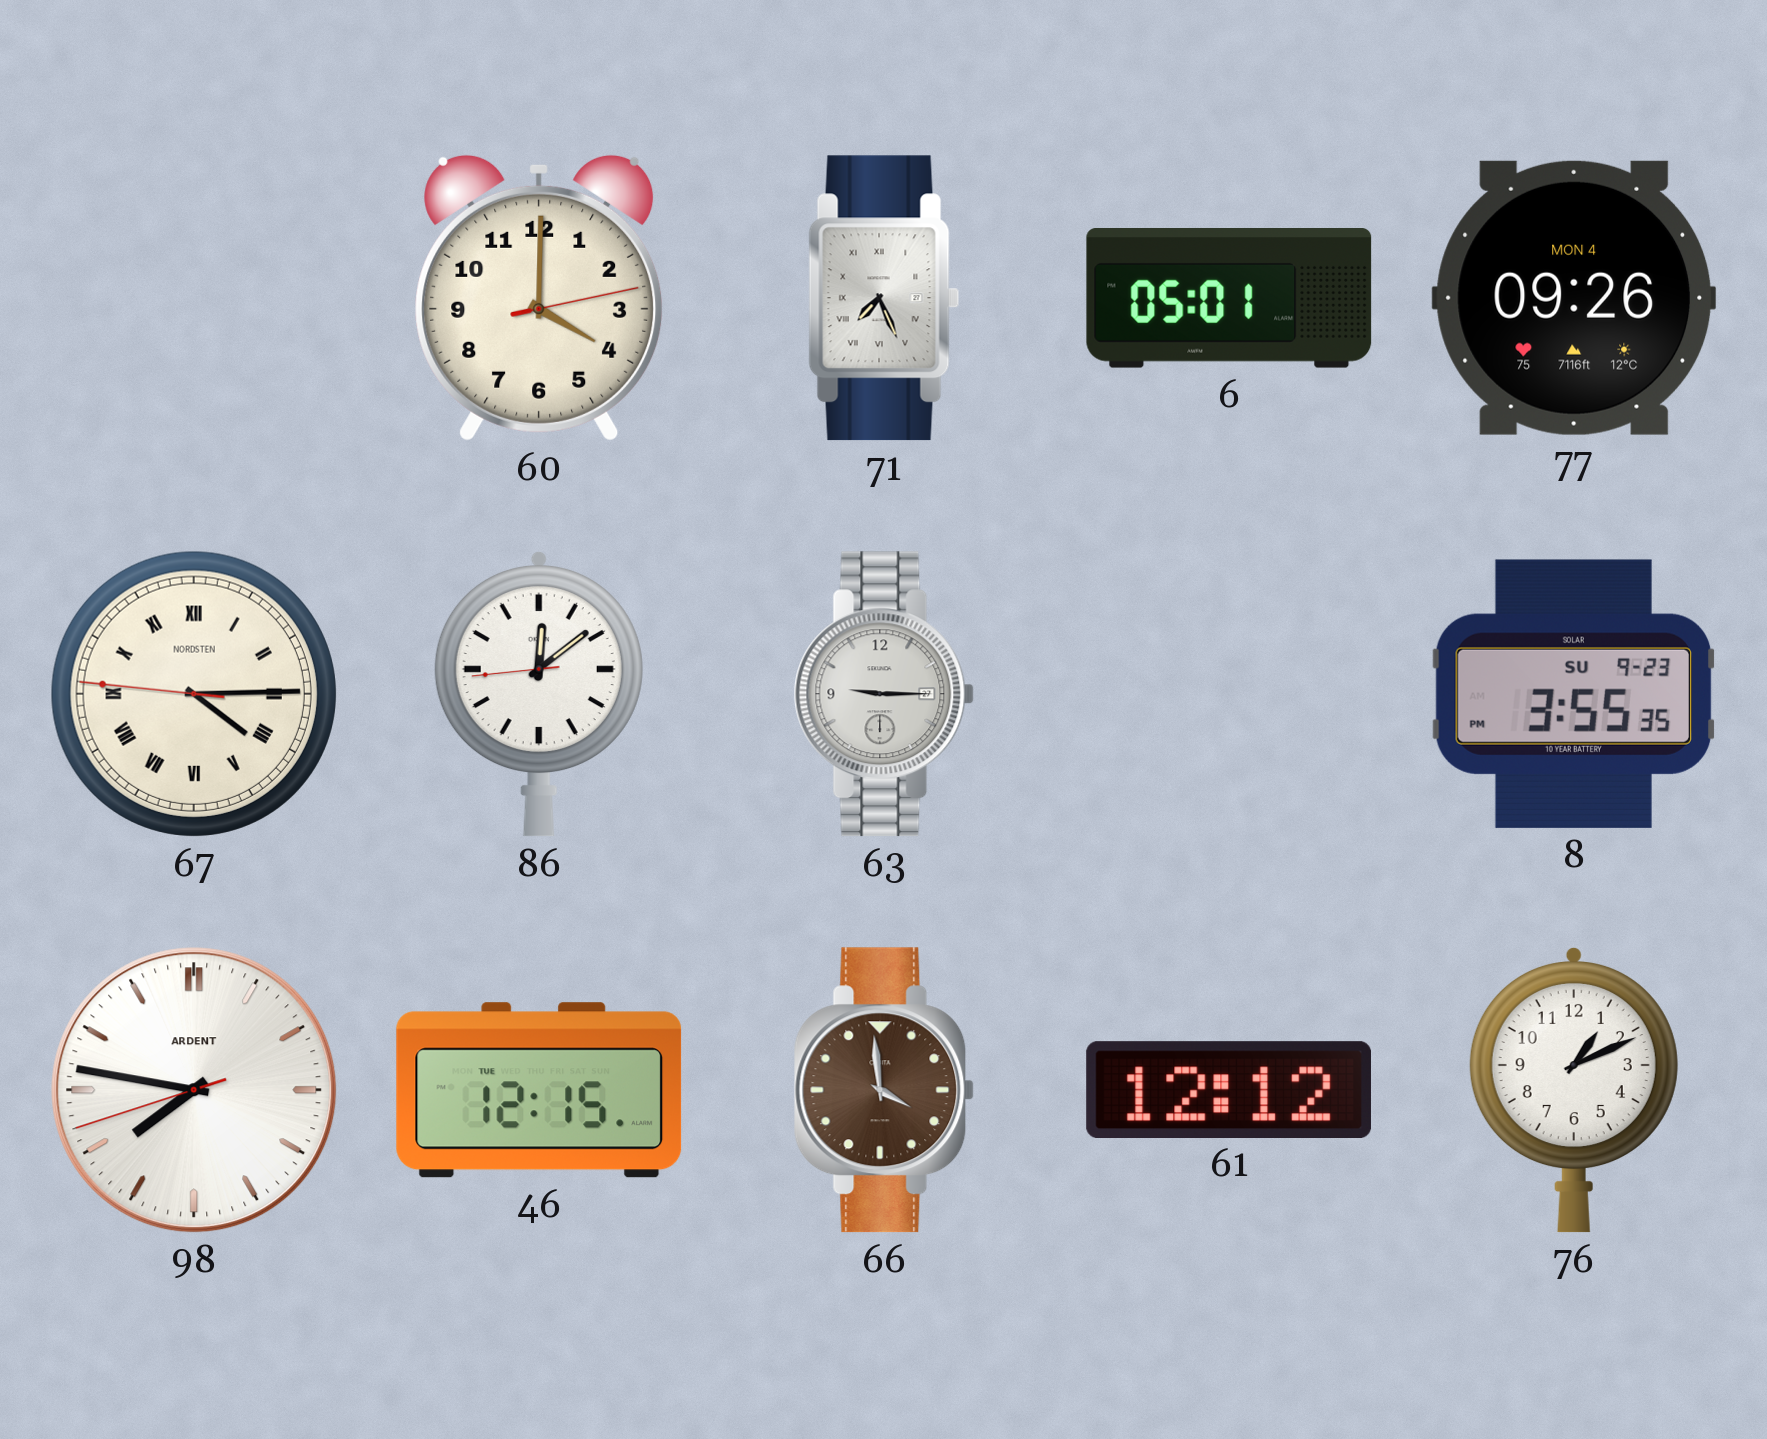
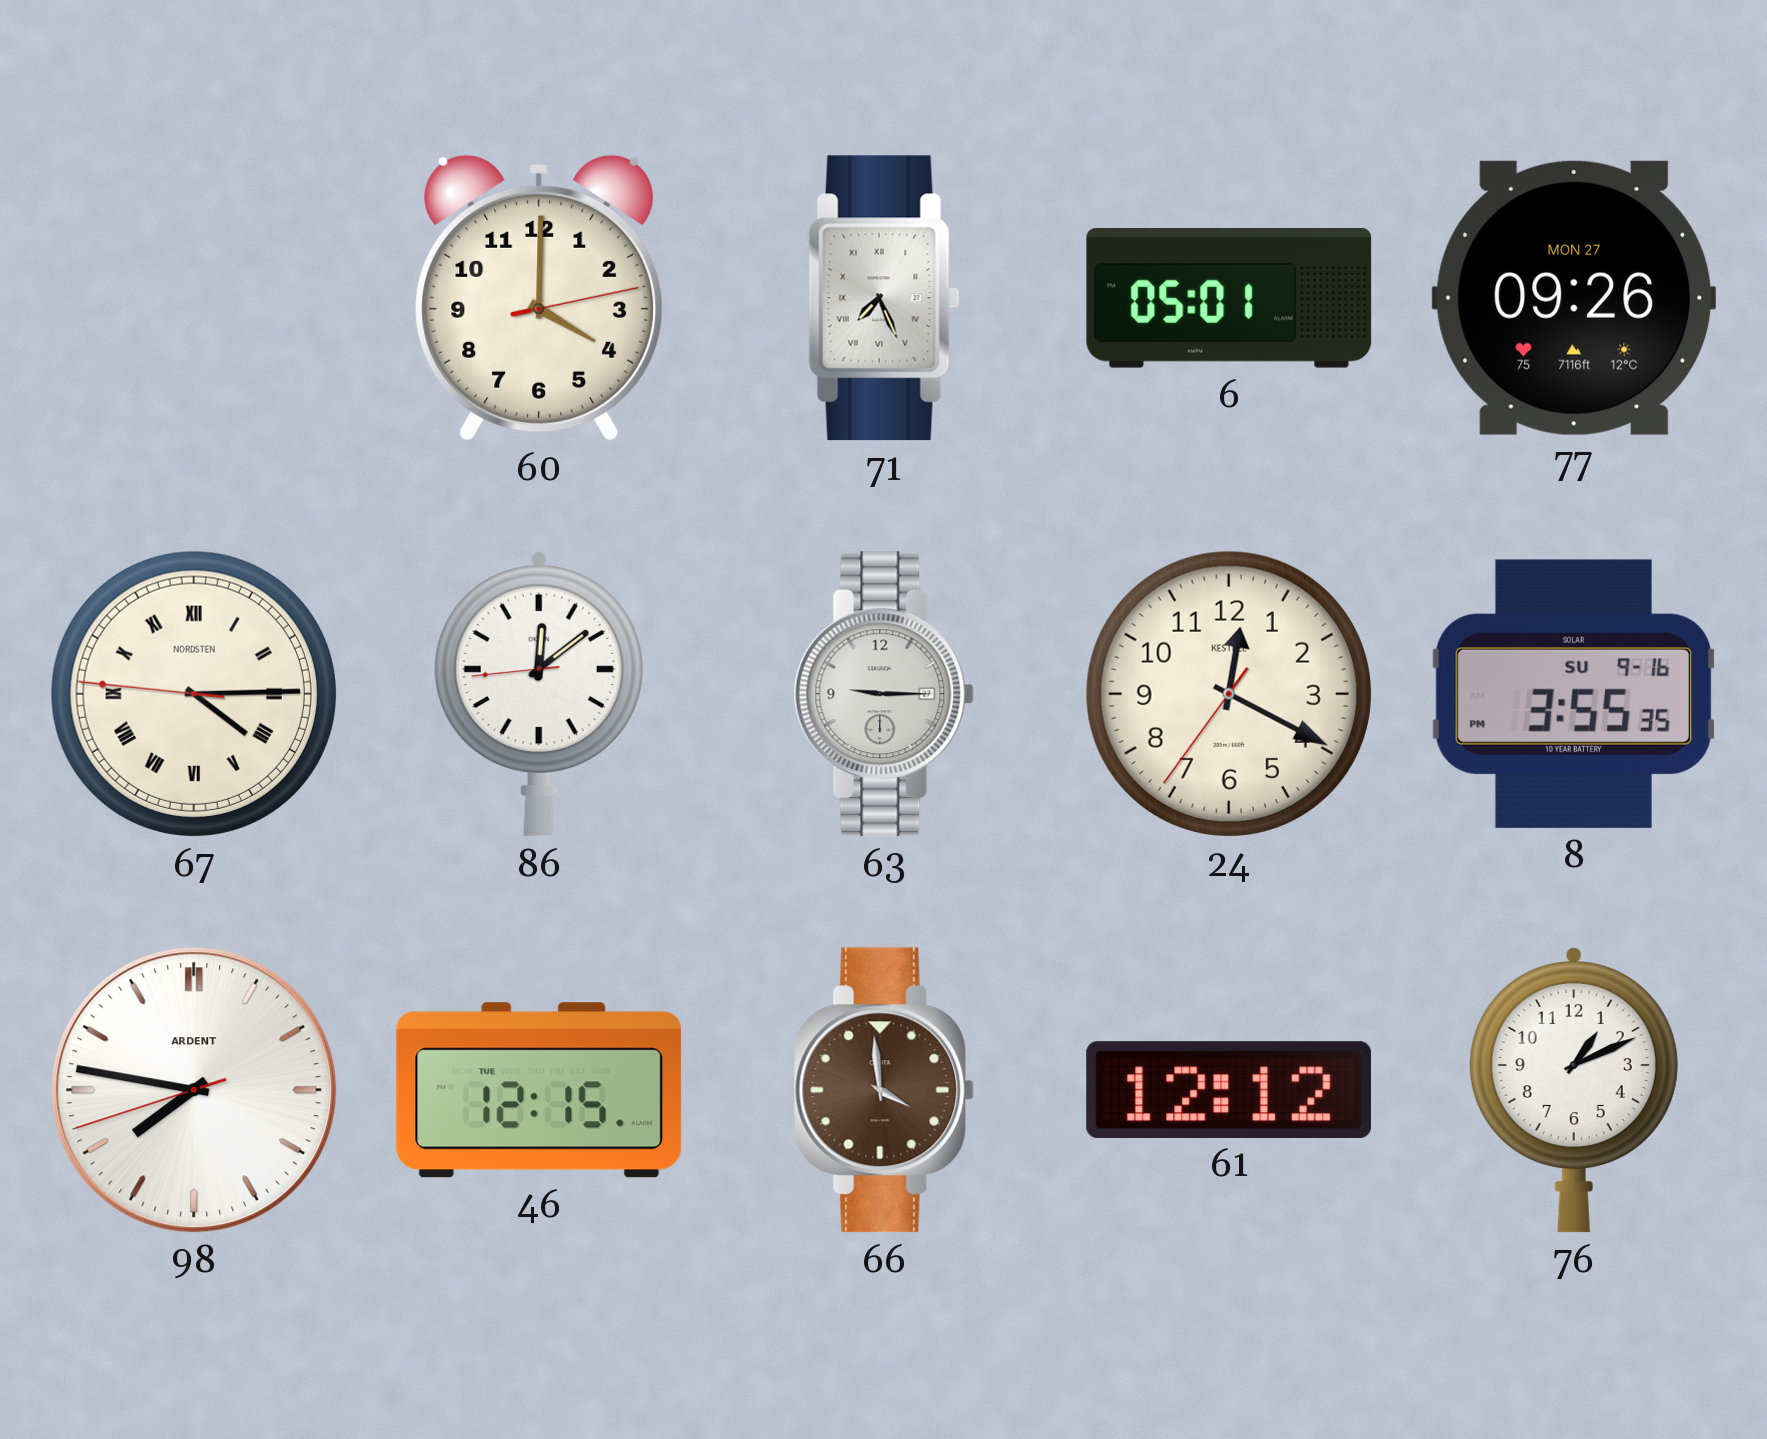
77 date: MON 4 -> MON 27
24: none -> 12:19
8 date: SU 9-23 -> SU 9-16
